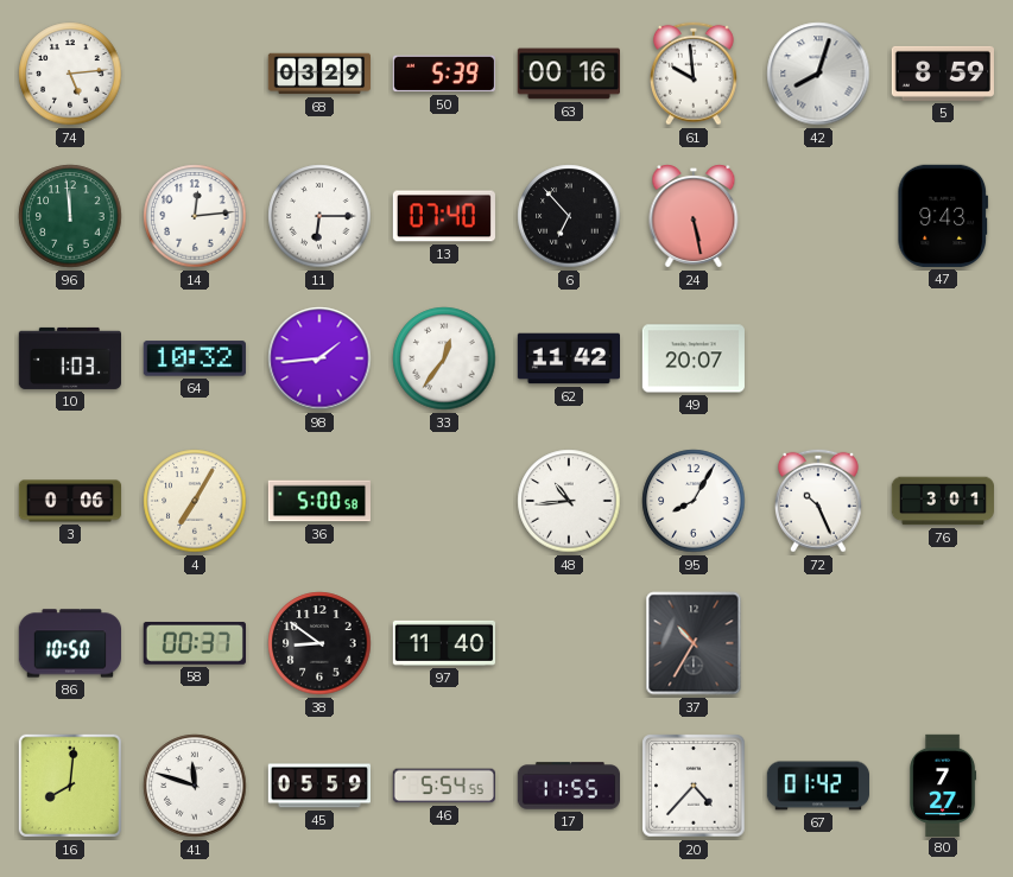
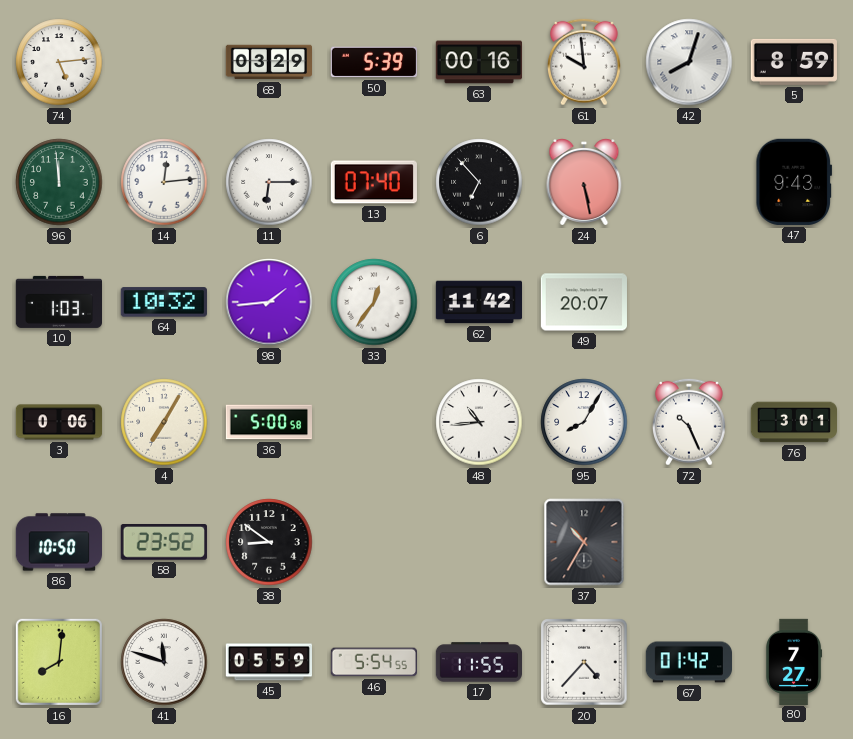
58: 00:37 -> 23:52
97: 11:40 -> none
